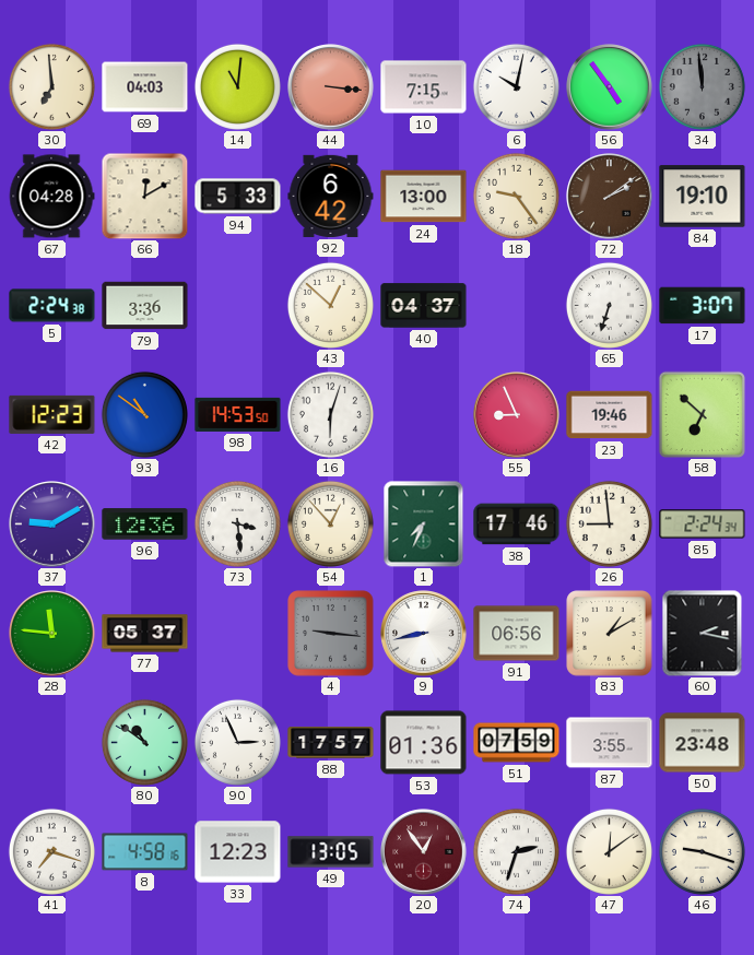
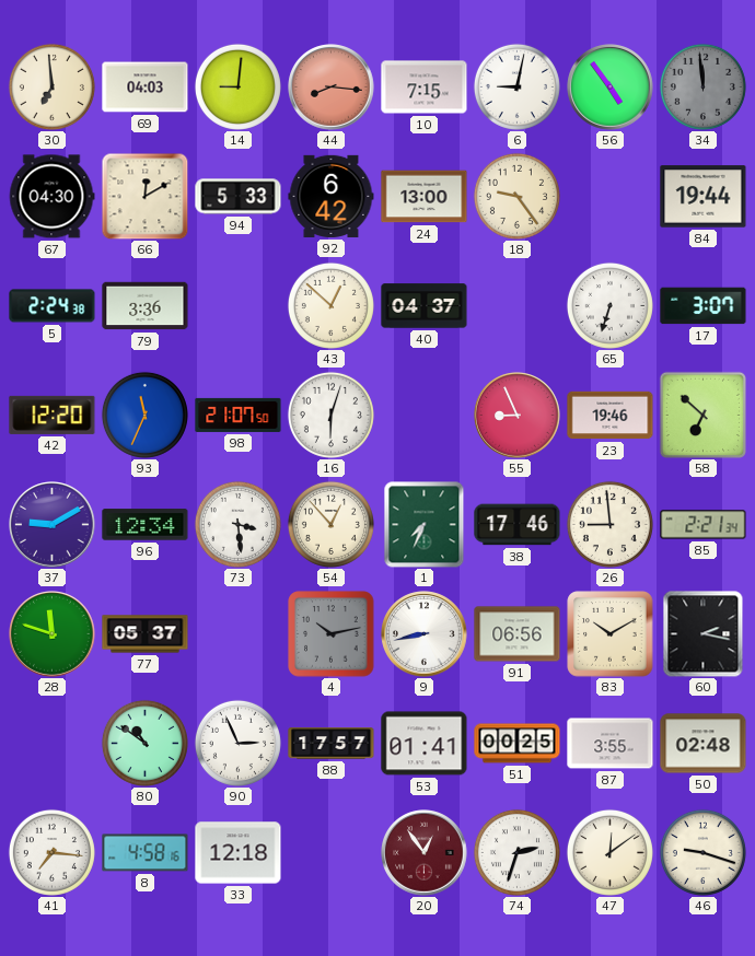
14: 11:01 -> 9:01
44: 3:16 -> 8:16
6: 10:02 -> 9:02
67: 04:28 -> 04:30
72: 2:09 -> none
84: 19:10 -> 19:44
42: 12:23 -> 12:20
93: 10:51 -> 11:34
98: 14:53 -> 21:07
96: 12:36 -> 12:34
85: 2:24 -> 2:21
28: 11:46 -> 11:48
4: 9:16 -> 10:13
83: 1:10 -> 10:10
53: 01:36 -> 01:41
51: 07:59 -> 00:25
50: 23:48 -> 02:48
41: 7:18 -> 7:16
33: 12:23 -> 12:18
49: 13:05 -> none
